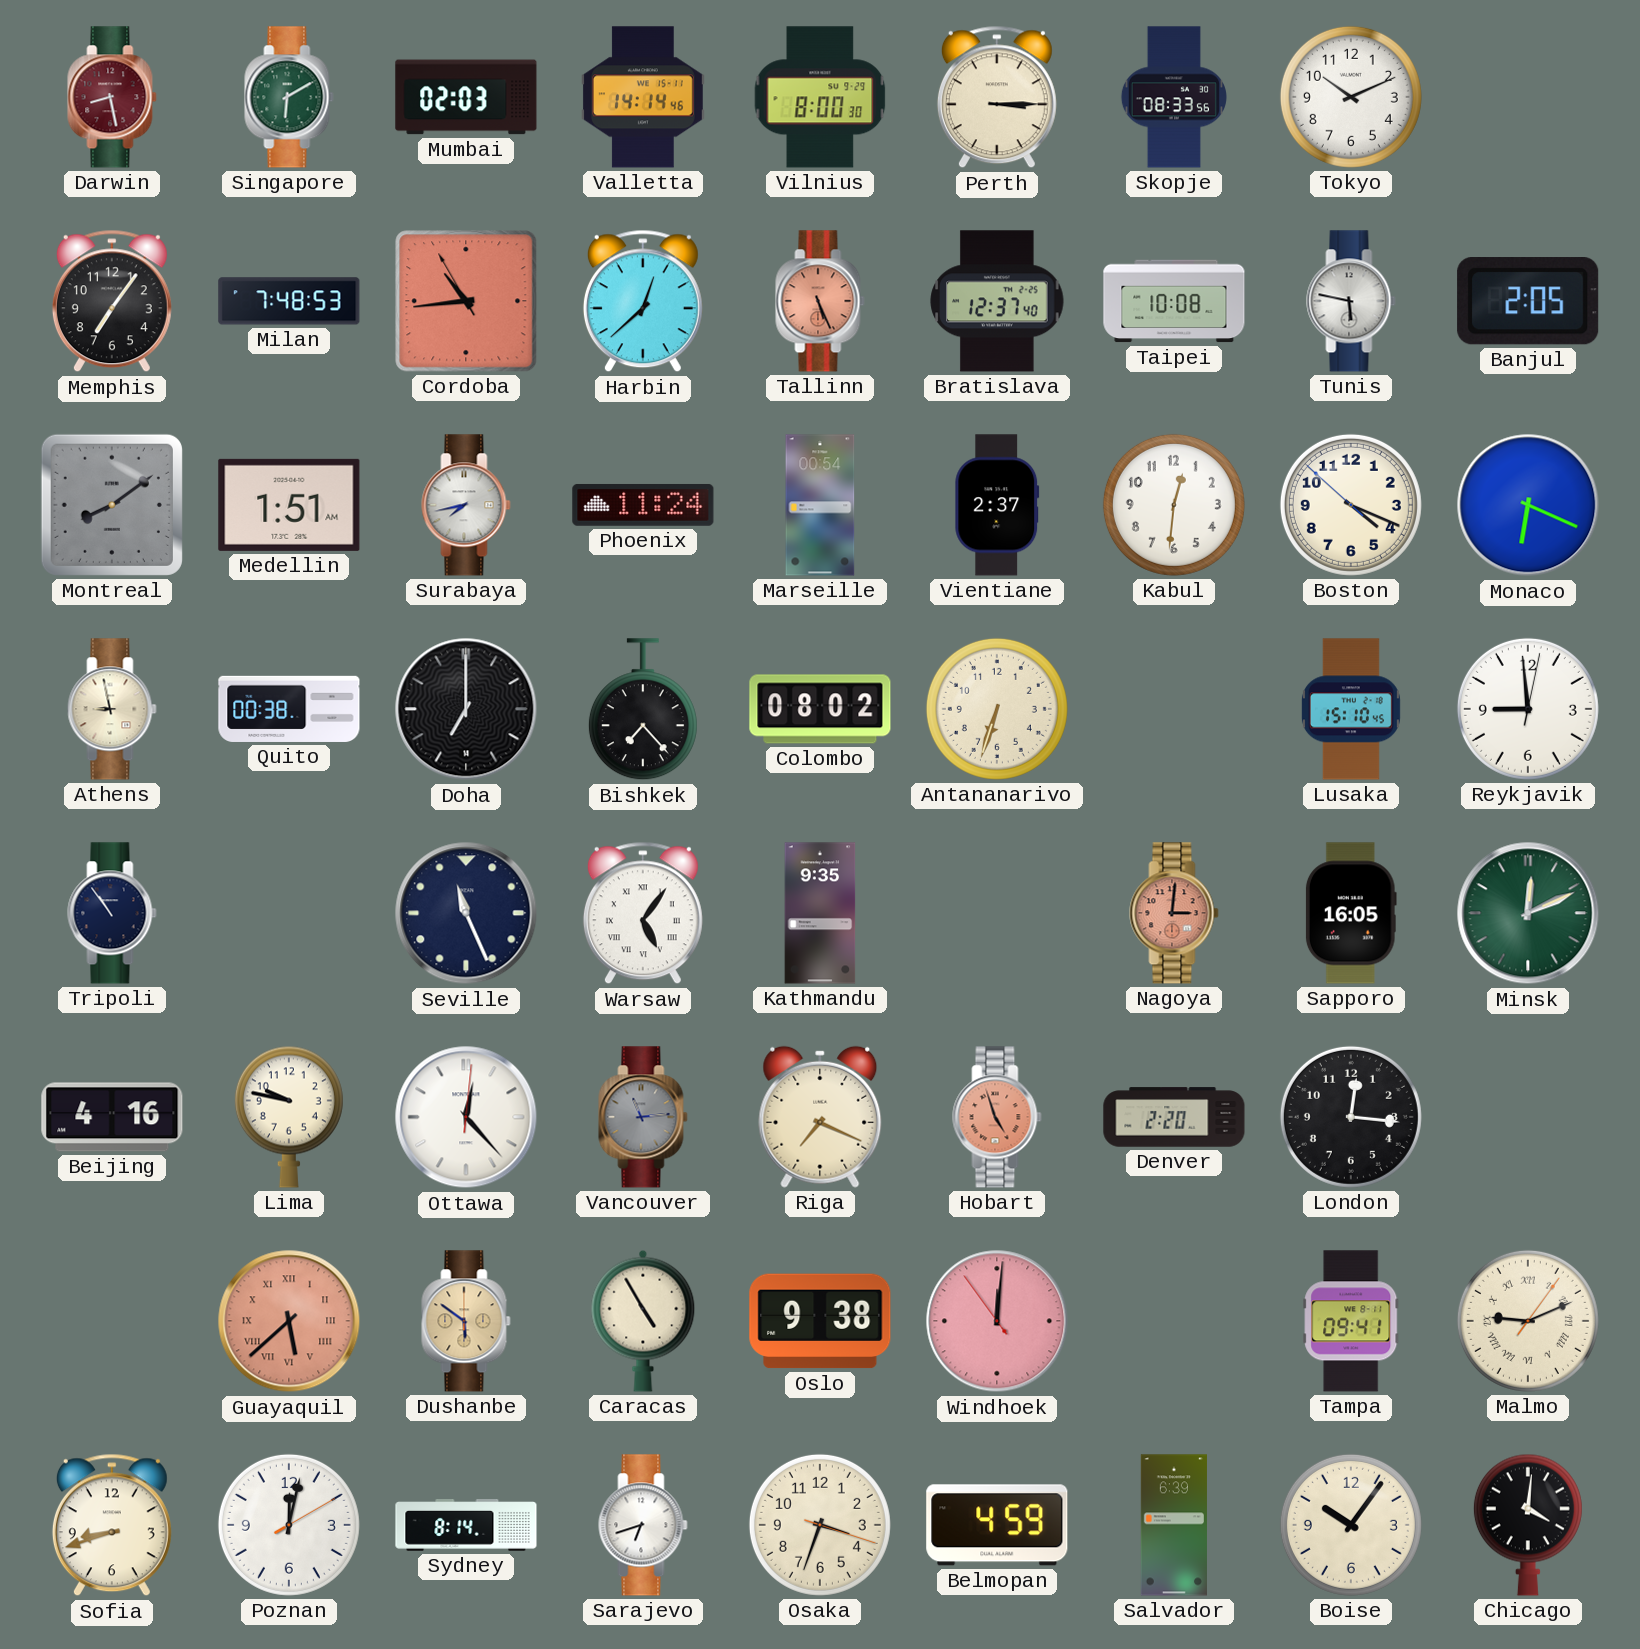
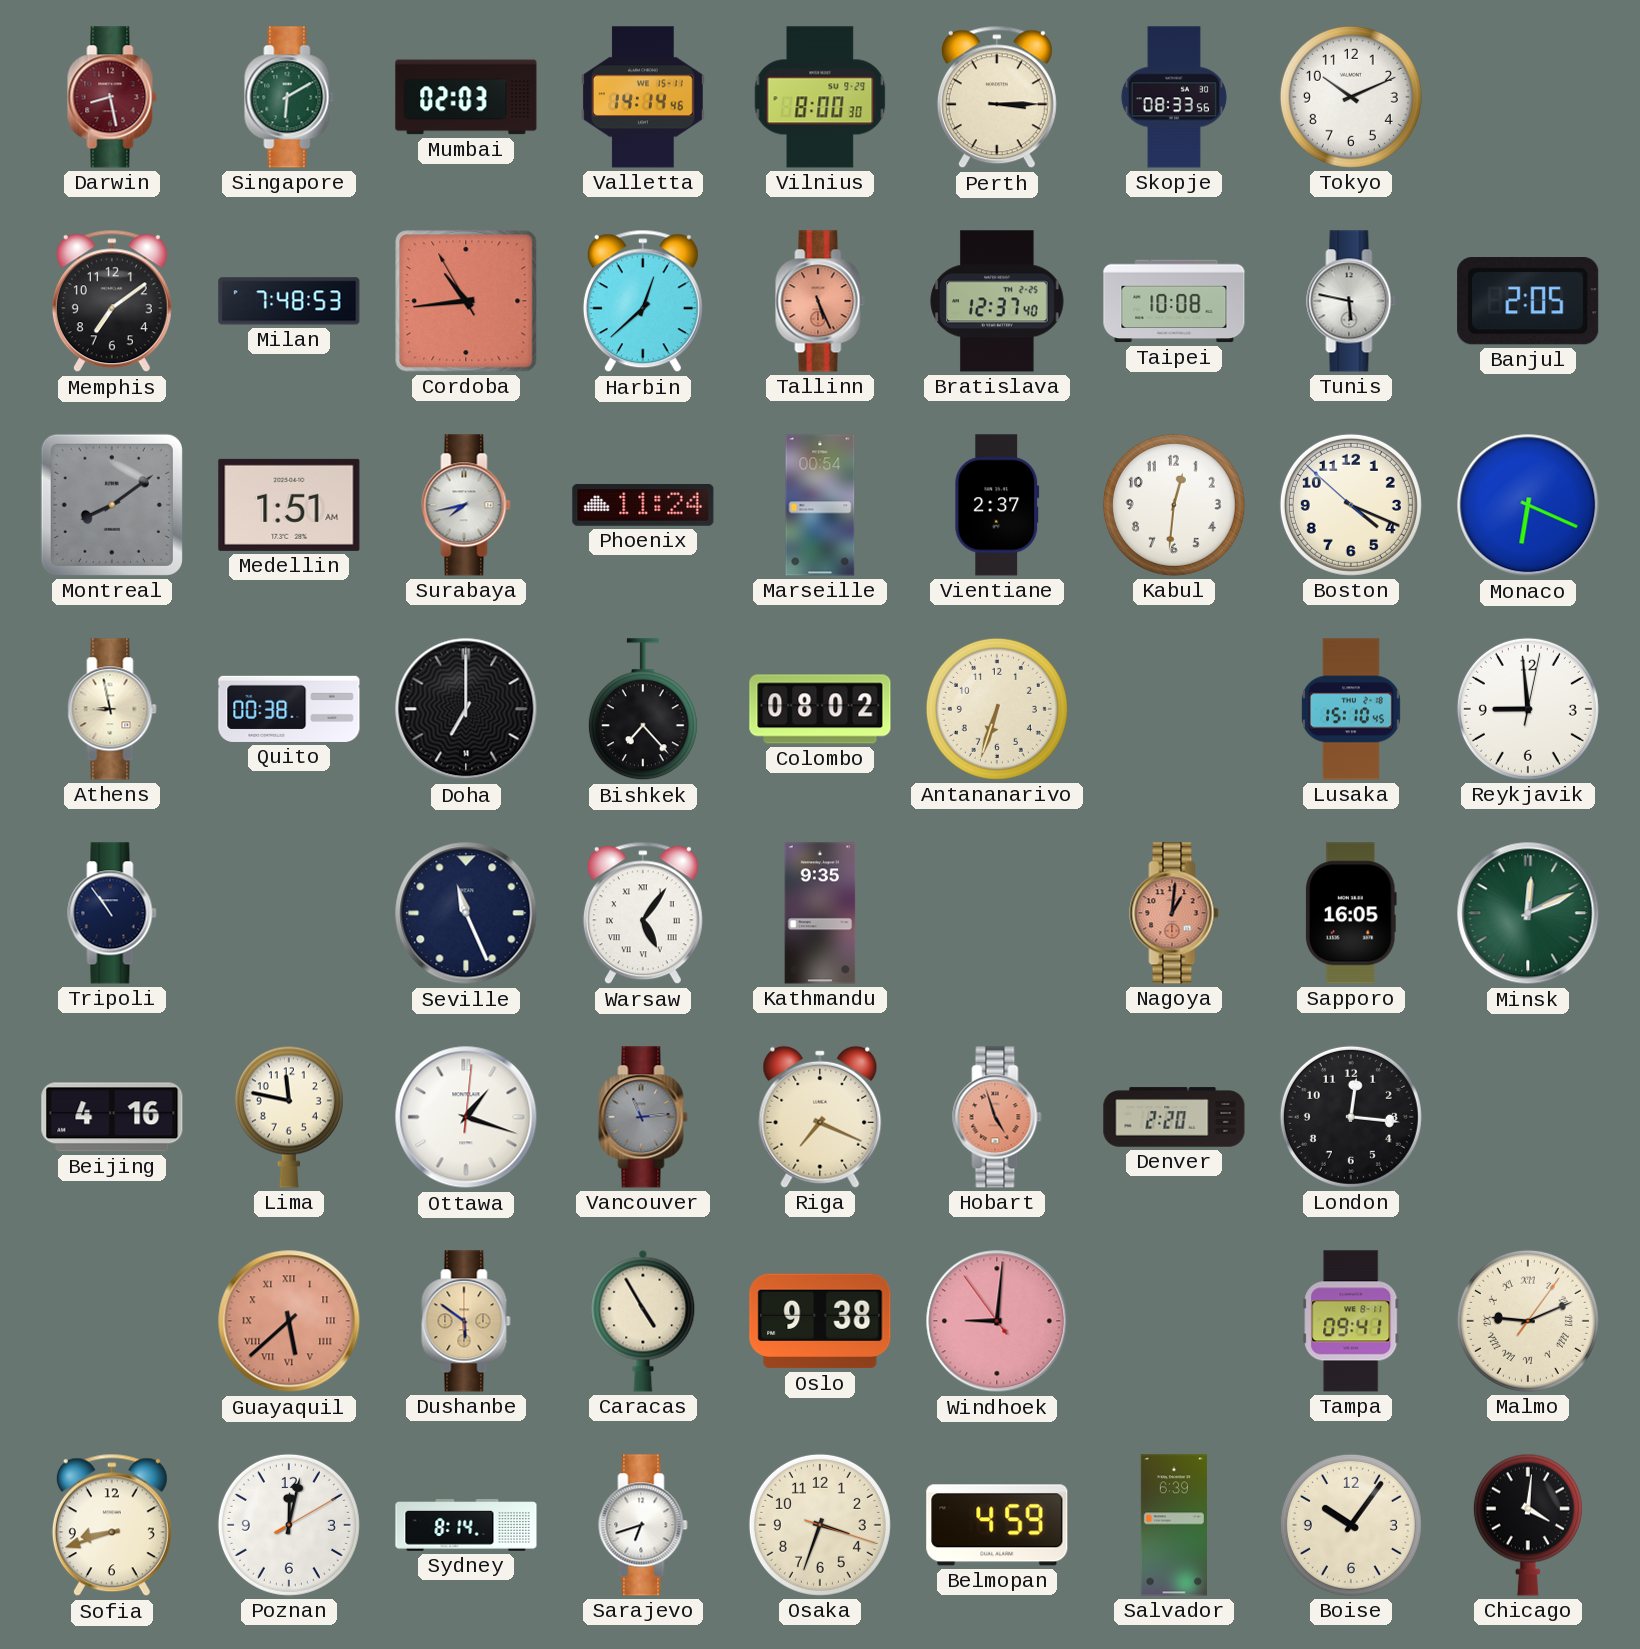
Memphis: 7:06 -> 7:09
Nagoya: 3:01 -> 1:01
Lima: 9:47 -> 11:47
Ottawa: 12:23 -> 1:18
Windhoek: 12:00 -> 9:00
